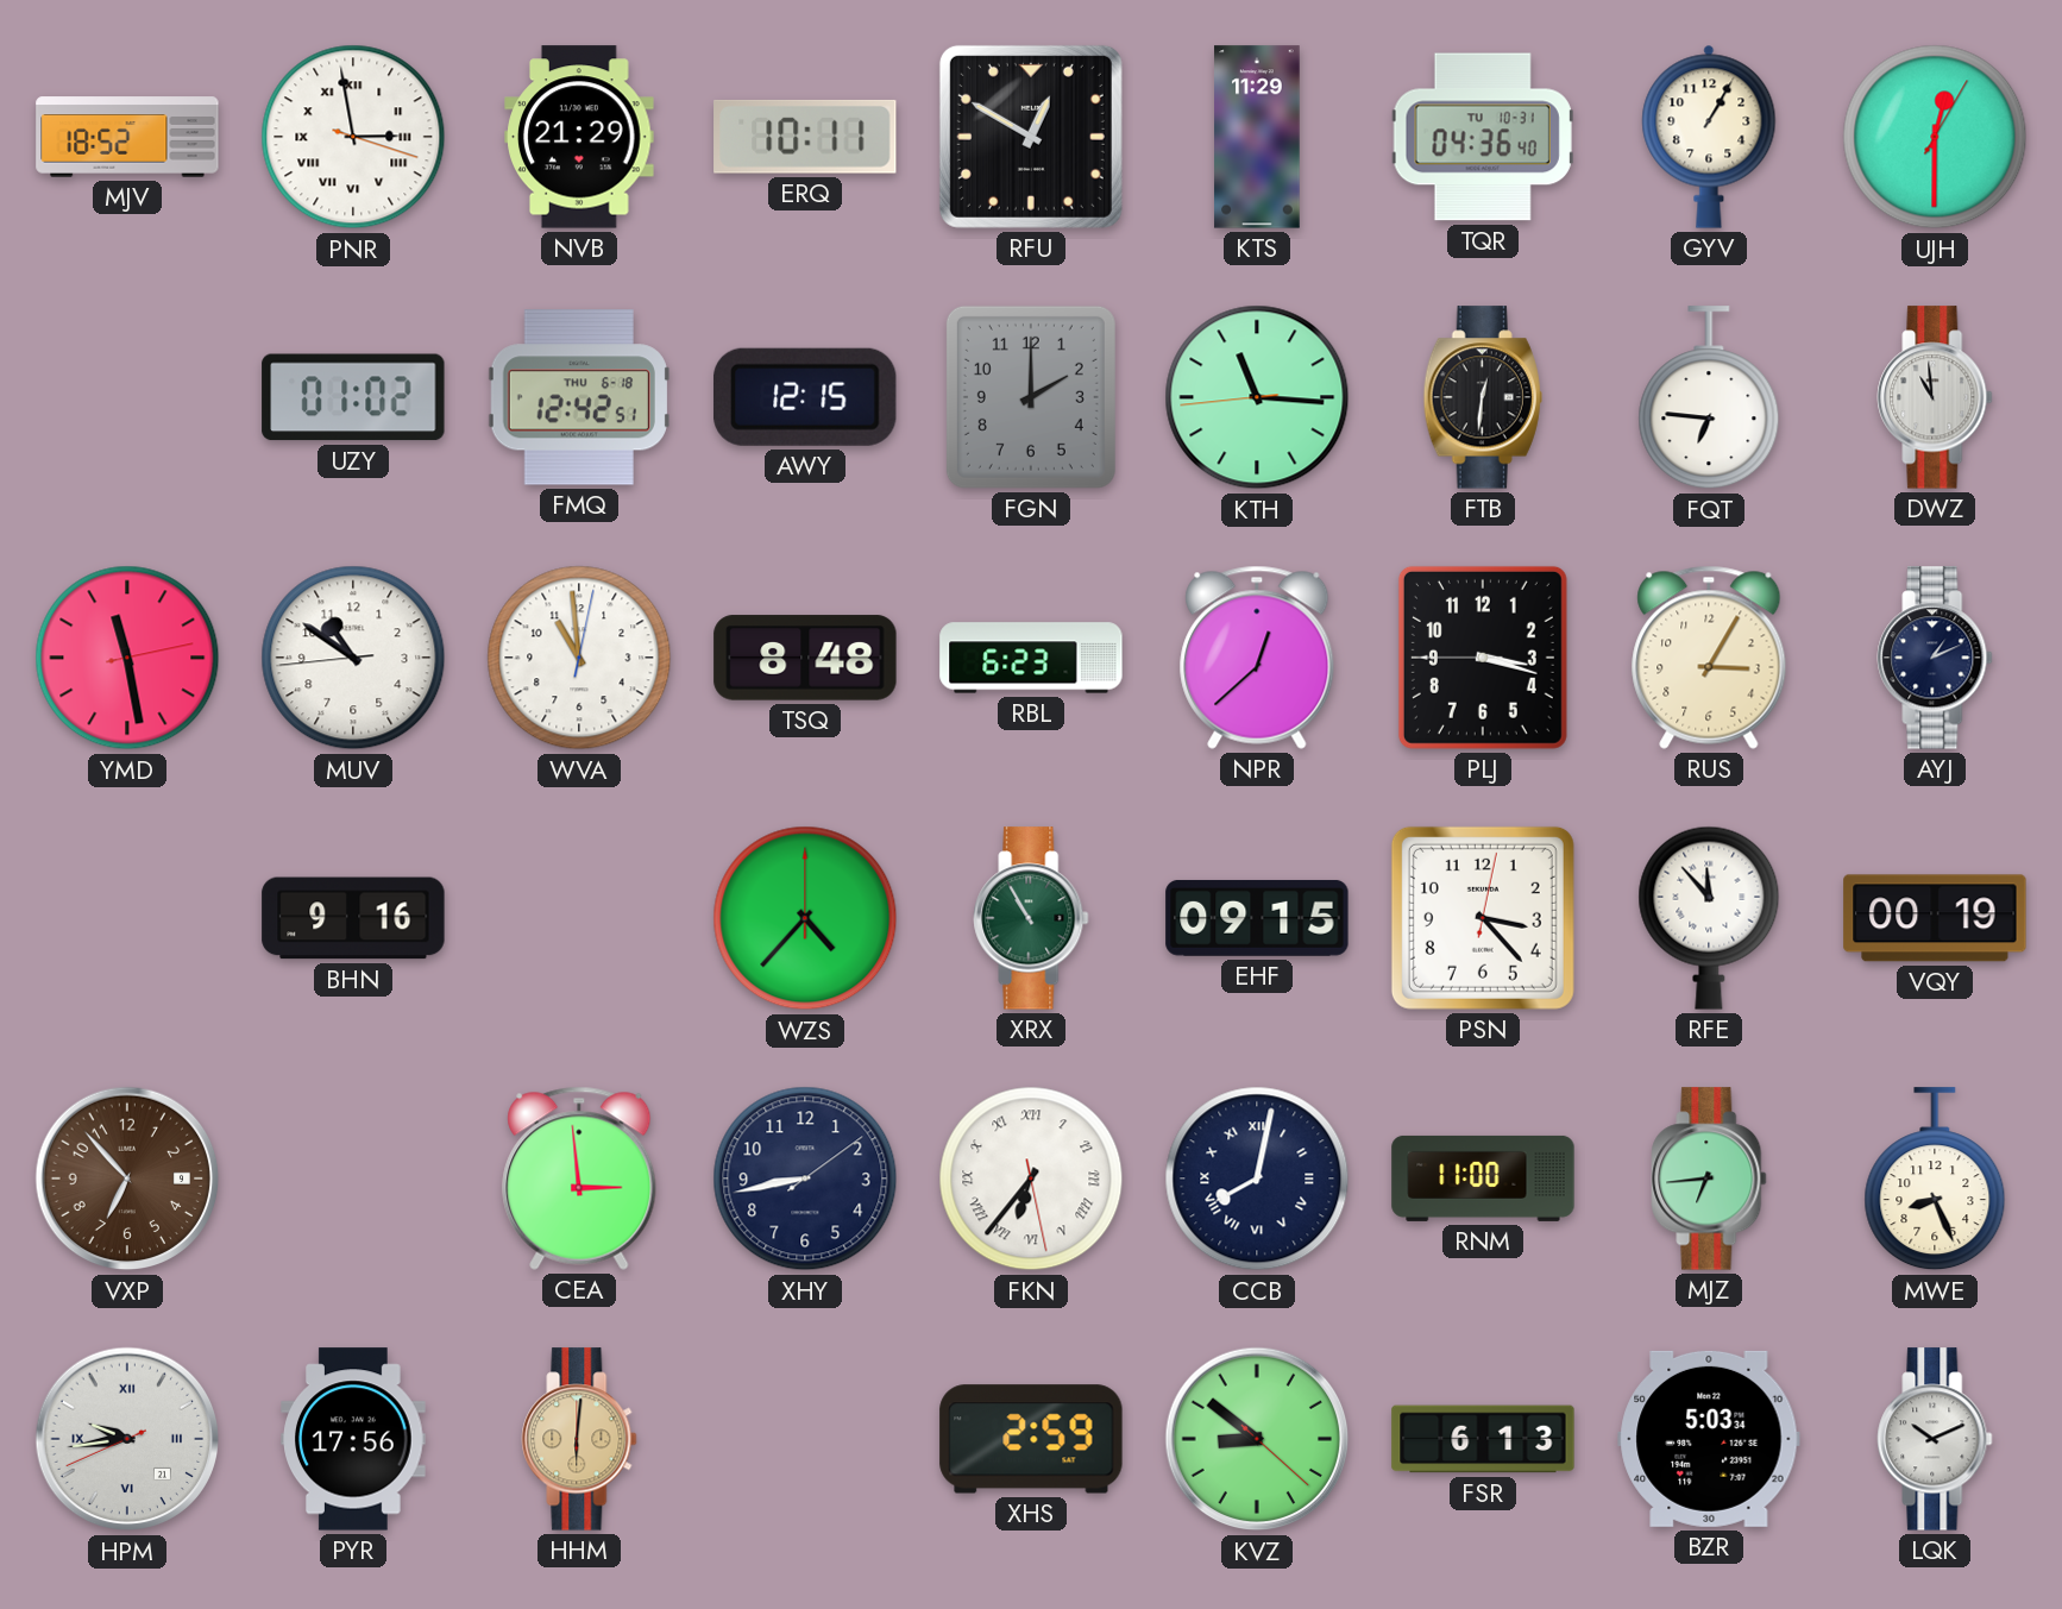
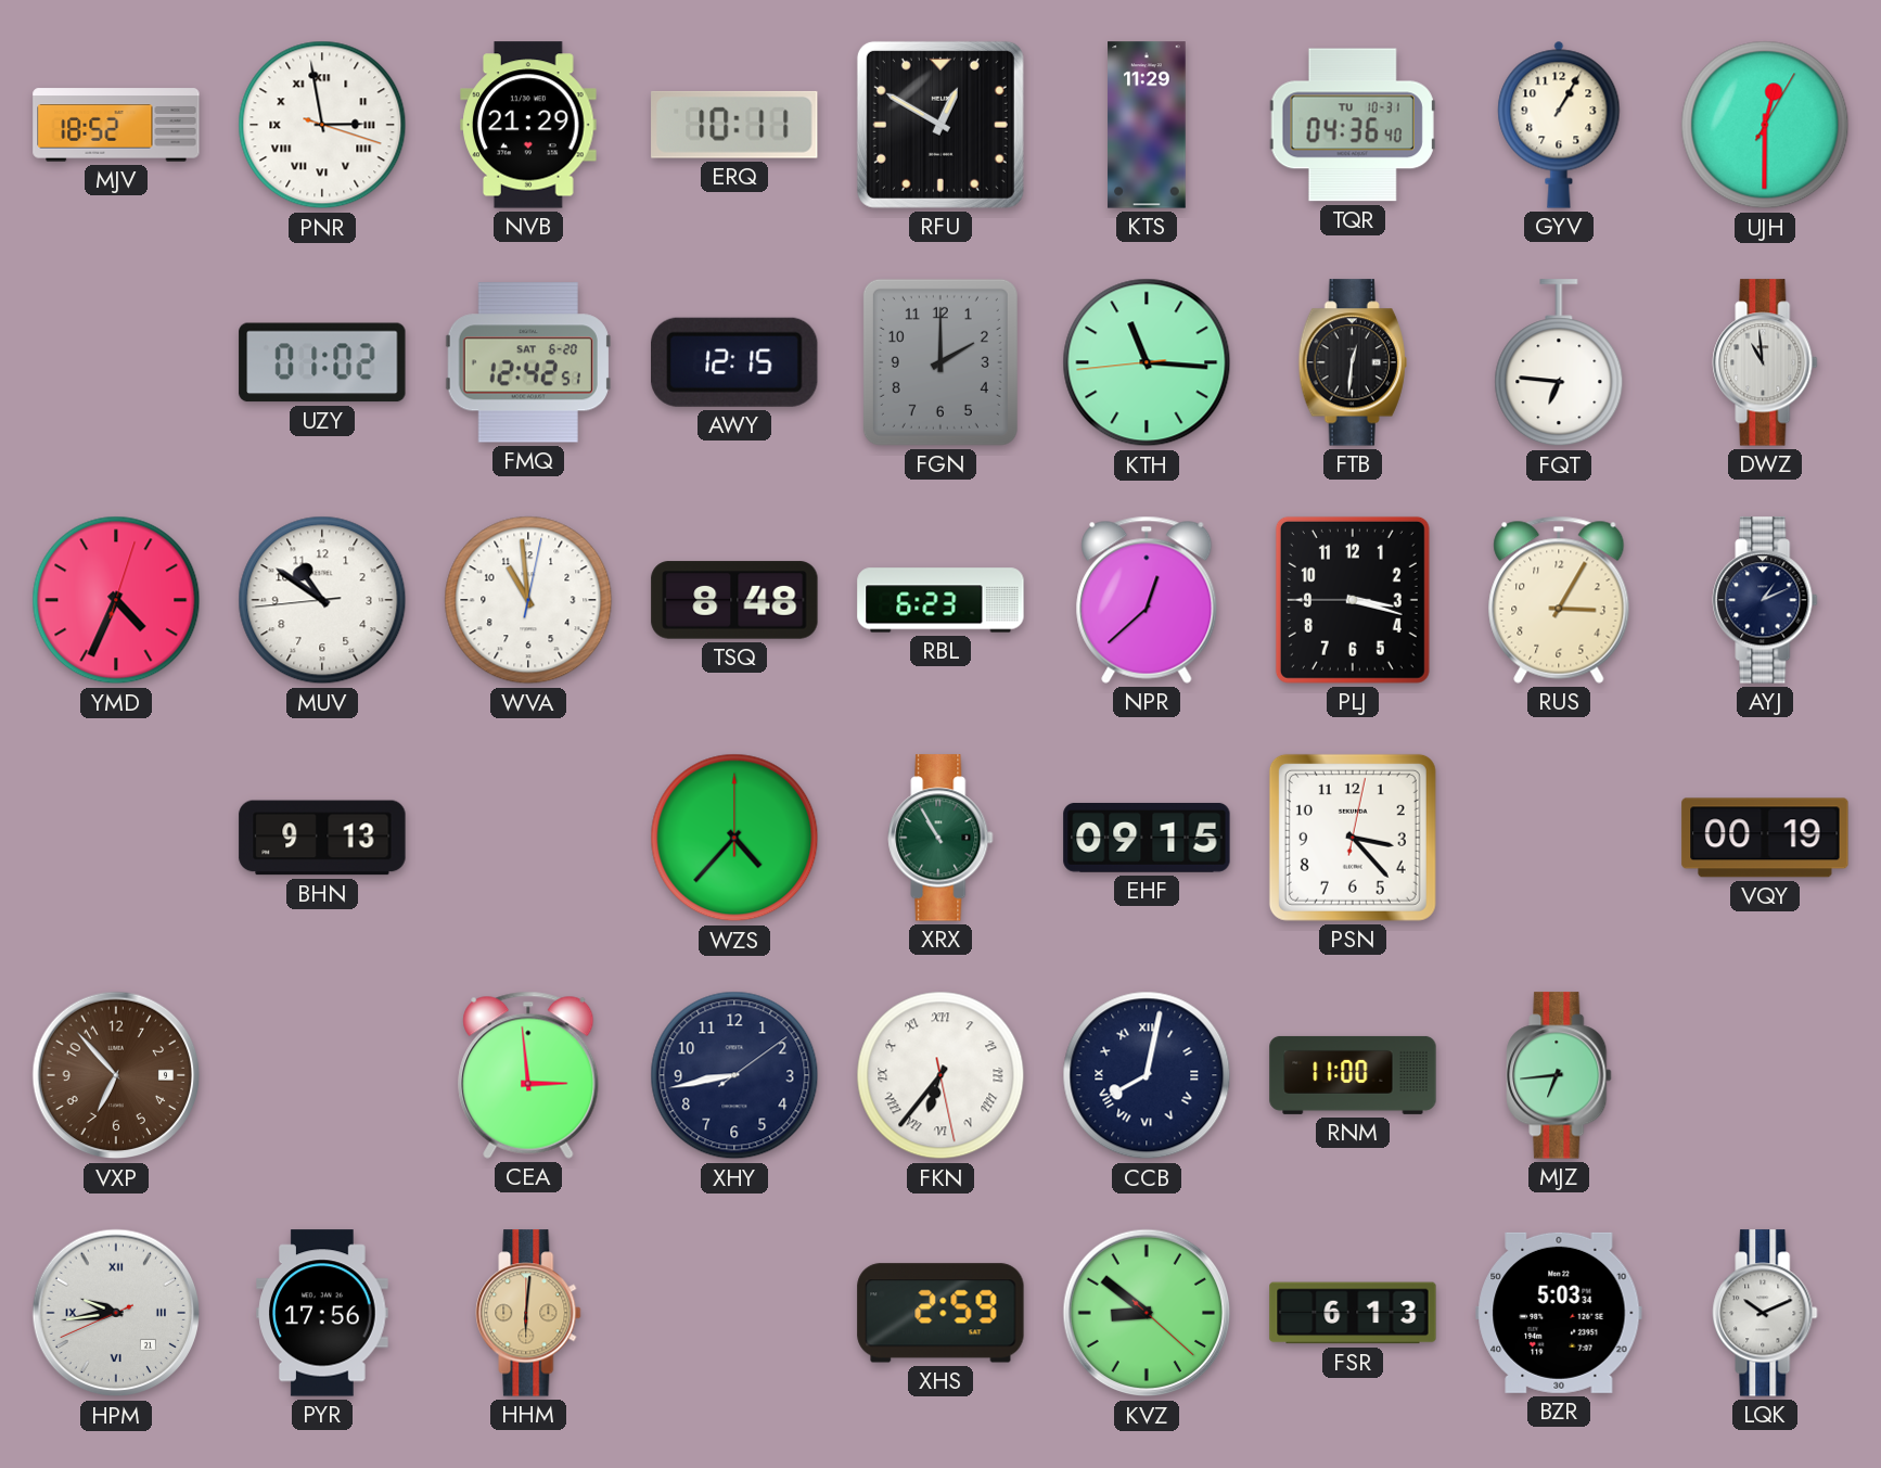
FMQ date: THU 6-18 -> SAT 6-20
YMD: 11:28 -> 4:34
BHN: 9:16 -> 9:13
RFE: 11:53 -> none
MWE: 8:26 -> none
